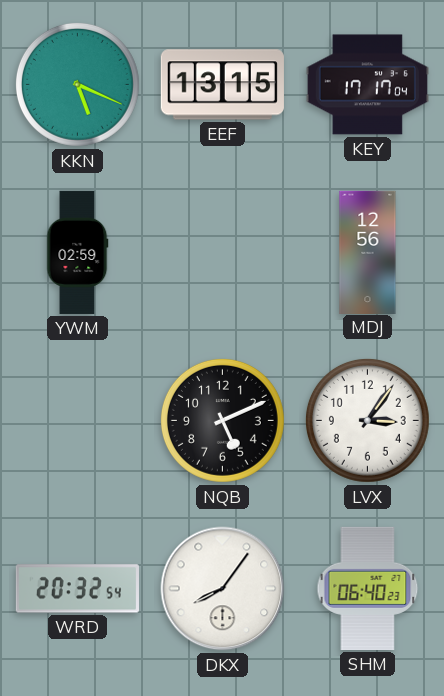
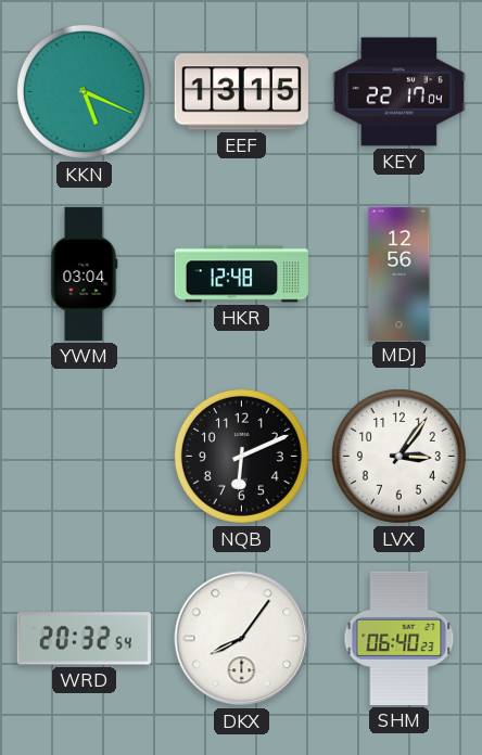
KEY: 17:17 -> 22:17
YWM: 02:59 -> 03:04
HKR: none -> 12:48
NQB: 5:11 -> 6:11
